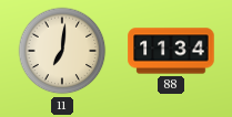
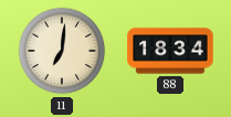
88: 11:34 -> 18:34
